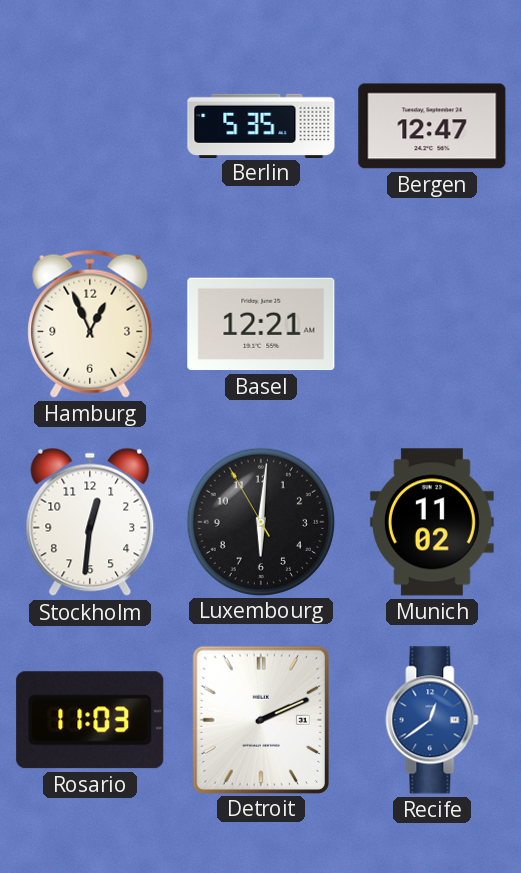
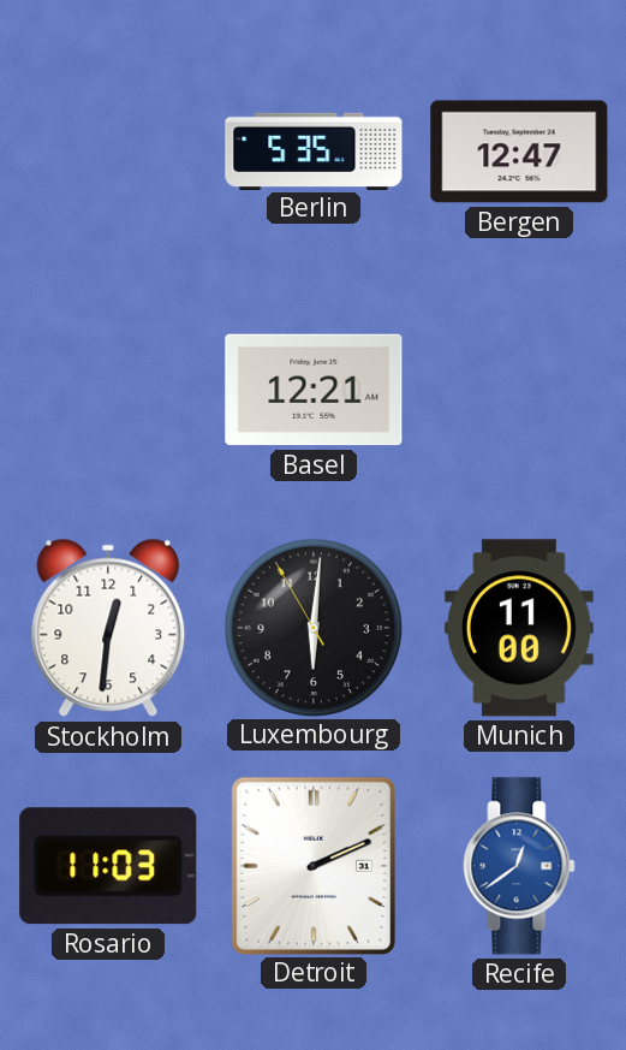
Hamburg: 12:56 -> none
Munich: 11:02 -> 11:00
